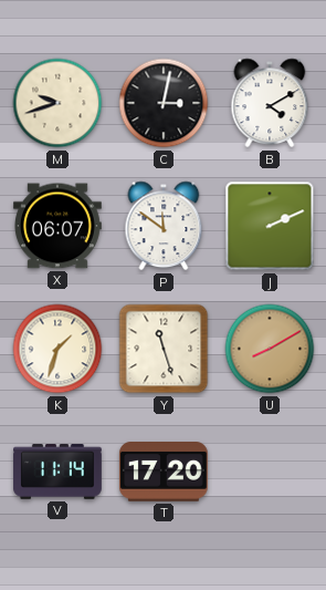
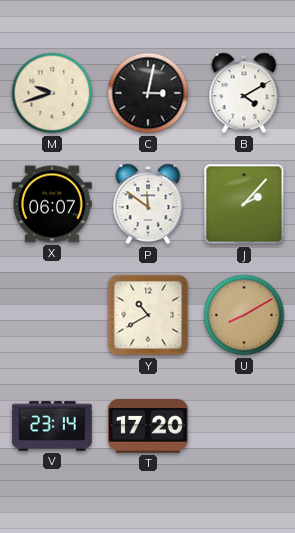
J: 2:11 -> 2:07
K: 1:33 -> none
Y: 11:27 -> 10:40
V: 11:14 -> 23:14
